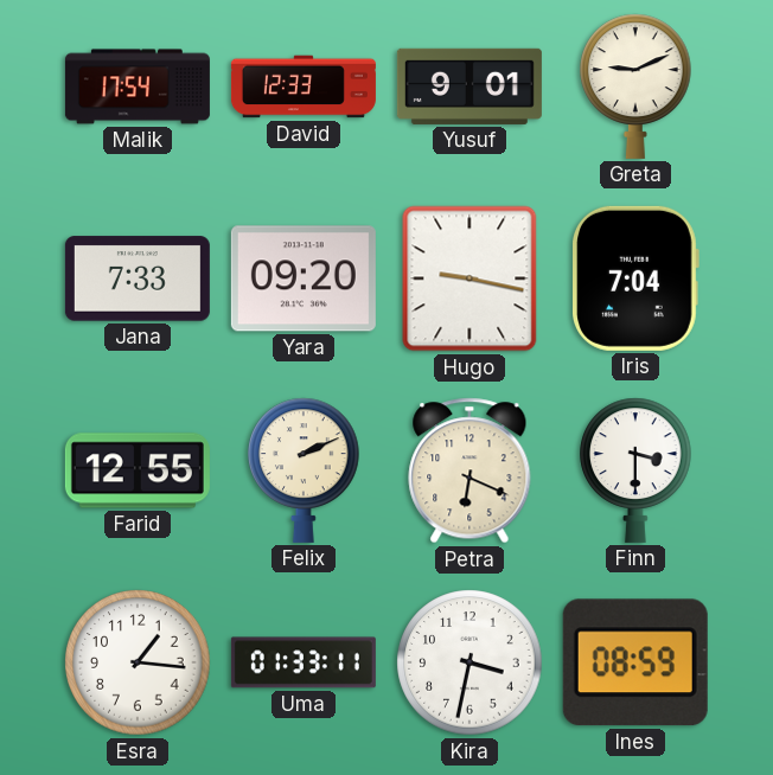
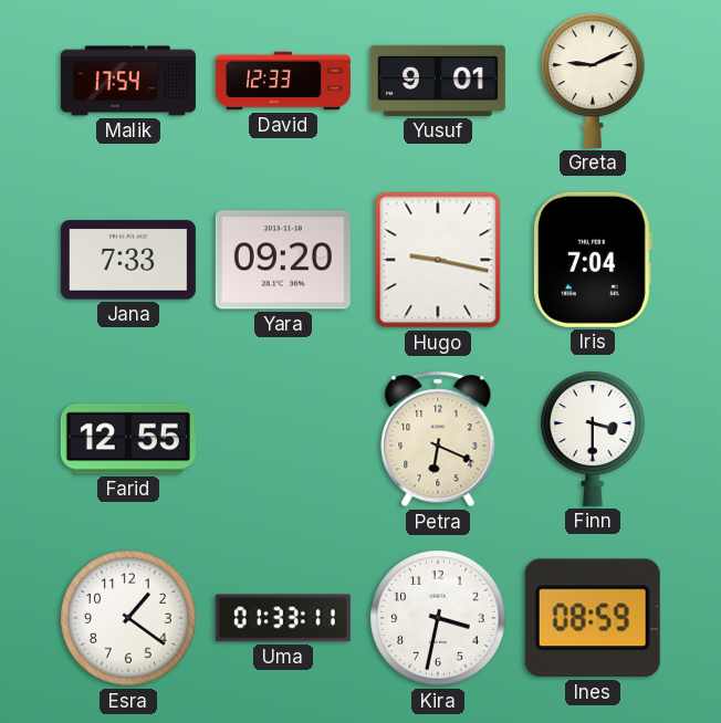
Felix: 2:11 -> none
Esra: 1:16 -> 1:21
